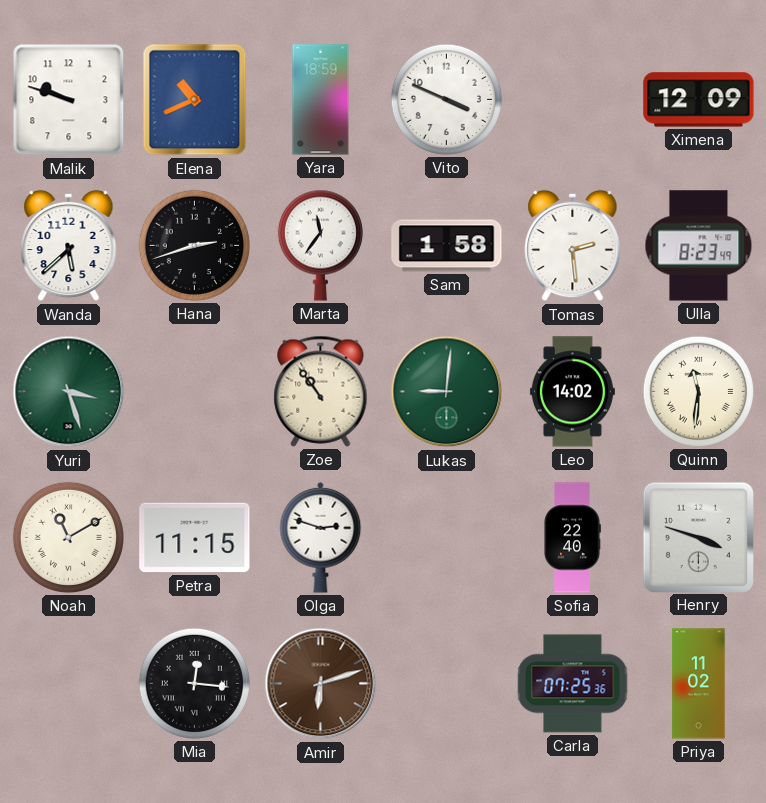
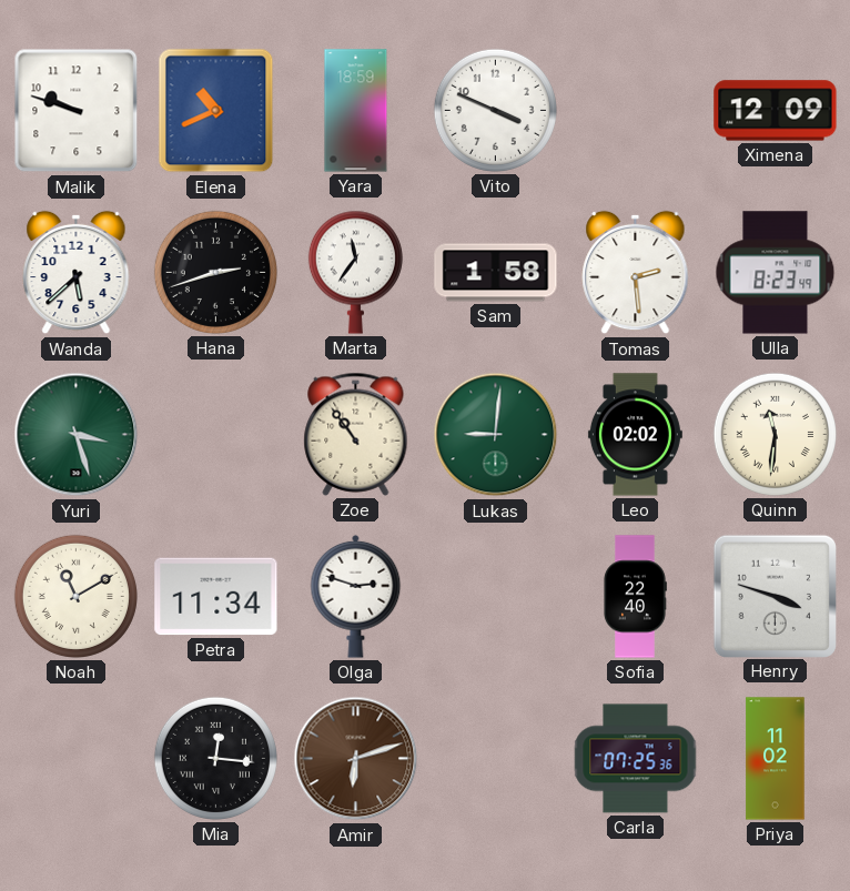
Leo: 14:02 -> 02:02
Petra: 11:15 -> 11:34
